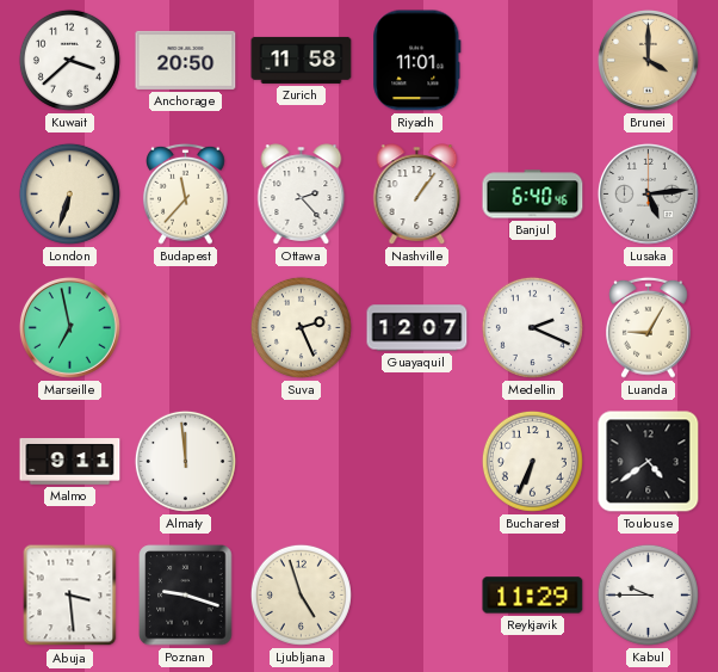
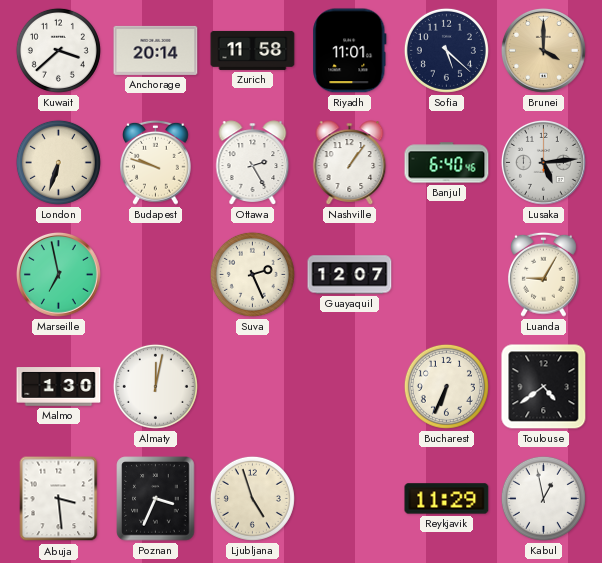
Anchorage: 20:50 -> 20:14
Sofia: none -> 5:22
Budapest: 11:37 -> 9:48
Ottawa: 2:23 -> 2:25
Medellin: 2:19 -> none
Malmo: 9:11 -> 1:30
Almaty: 11:59 -> 12:02
Poznan: 9:18 -> 3:34
Kabul: 9:45 -> 12:58
